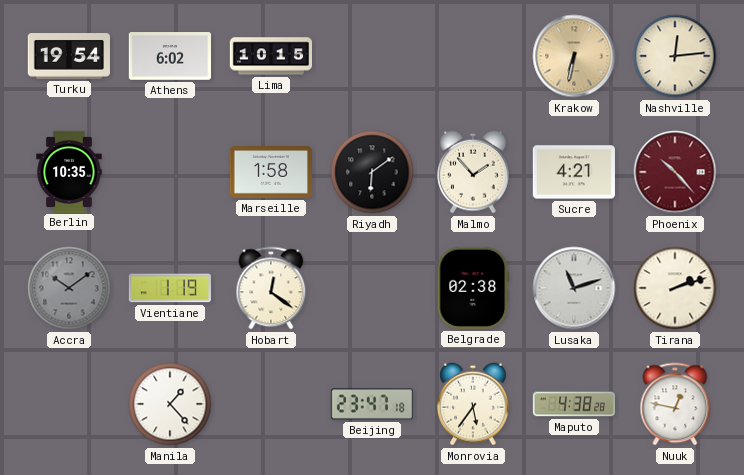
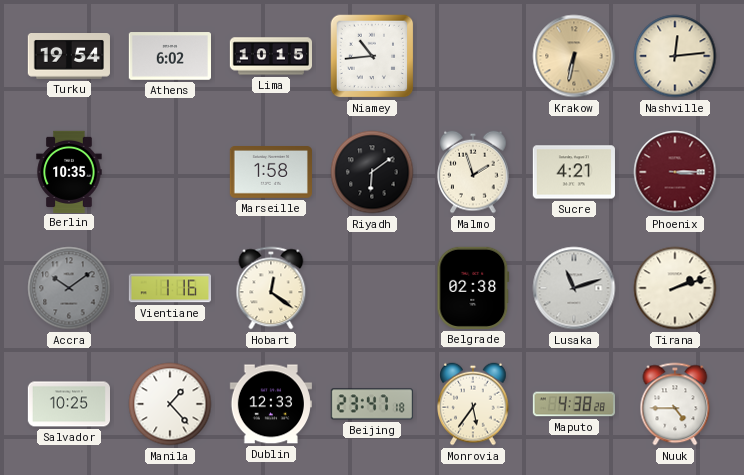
Niamey: none -> 10:44
Malmo: 1:53 -> 1:57
Phoenix: 10:23 -> 3:15
Vientiane: 1:19 -> 1:16
Salvador: none -> 10:25
Dublin: none -> 12:33
Nuuk: 12:47 -> 4:45
